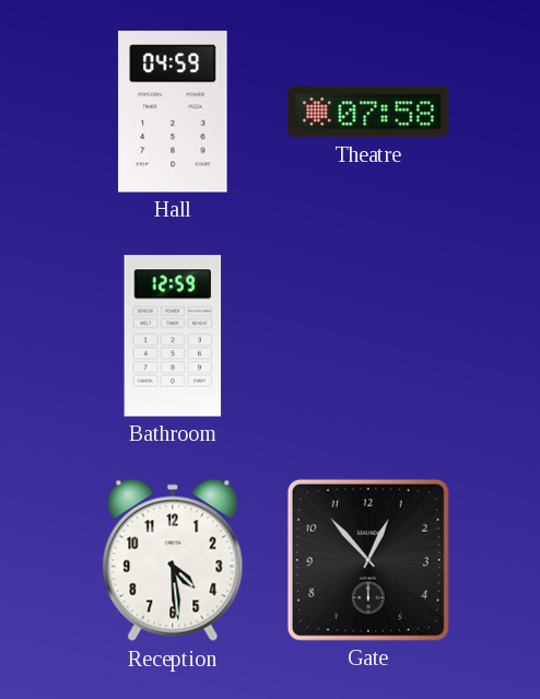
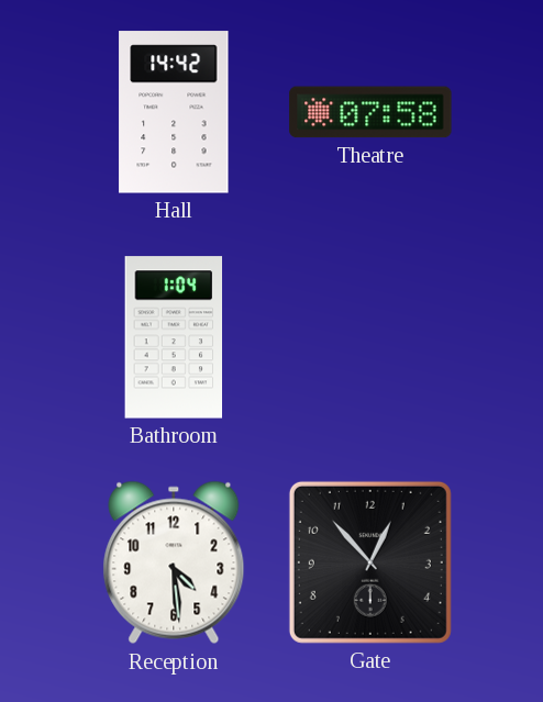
Hall: 04:59 -> 14:42
Bathroom: 12:59 -> 1:04
